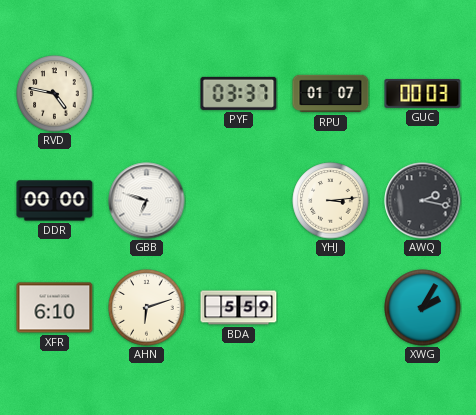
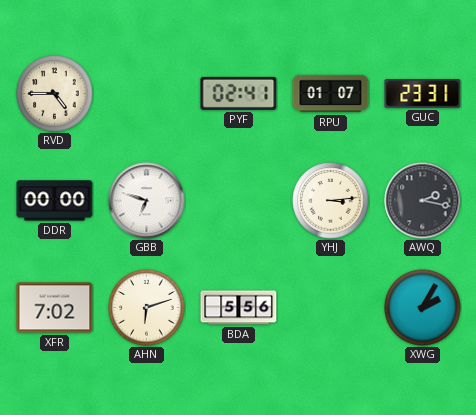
RVD: 4:47 -> 4:45
PYF: 03:37 -> 02:41
GUC: 00:03 -> 23:31
XFR: 6:10 -> 7:02
BDA: 5:59 -> 5:56
